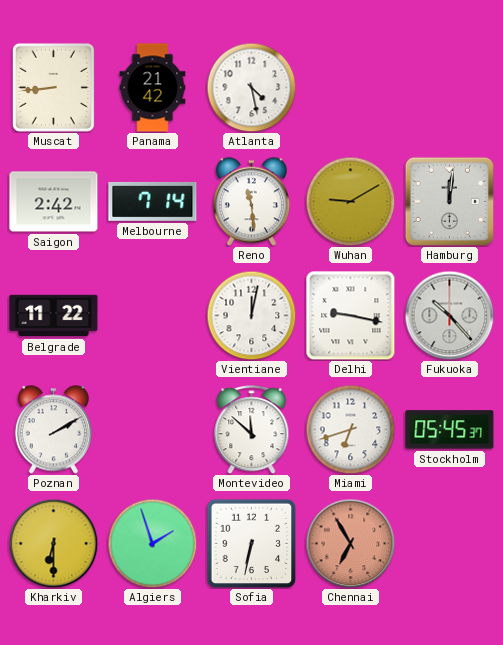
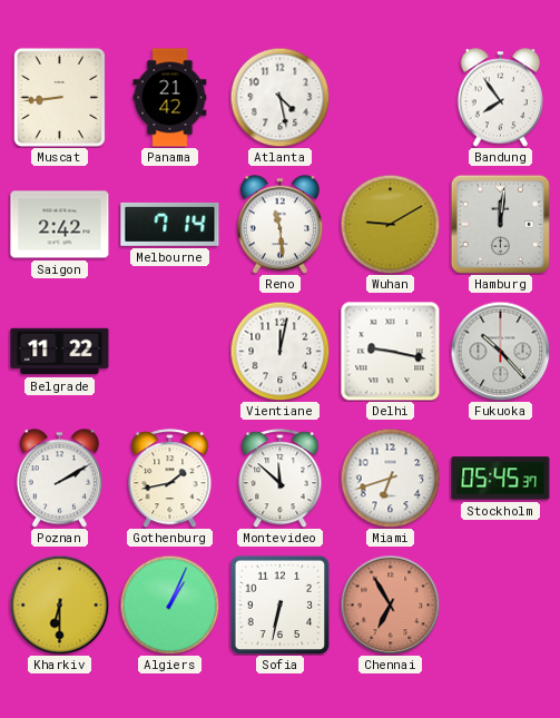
Bandung: none -> 7:54
Gothenburg: none -> 1:43
Algiers: 1:57 -> 1:04
